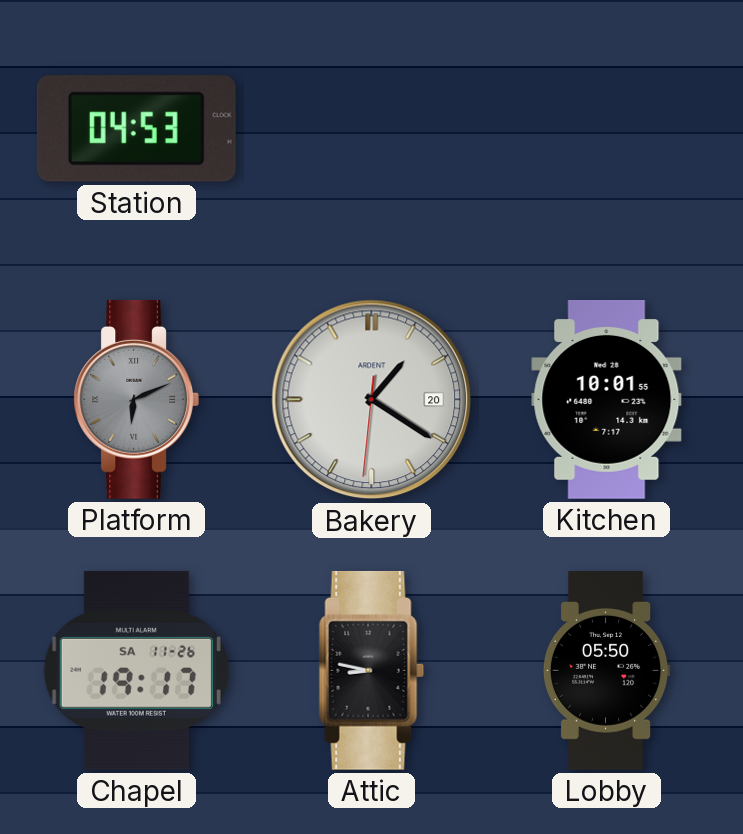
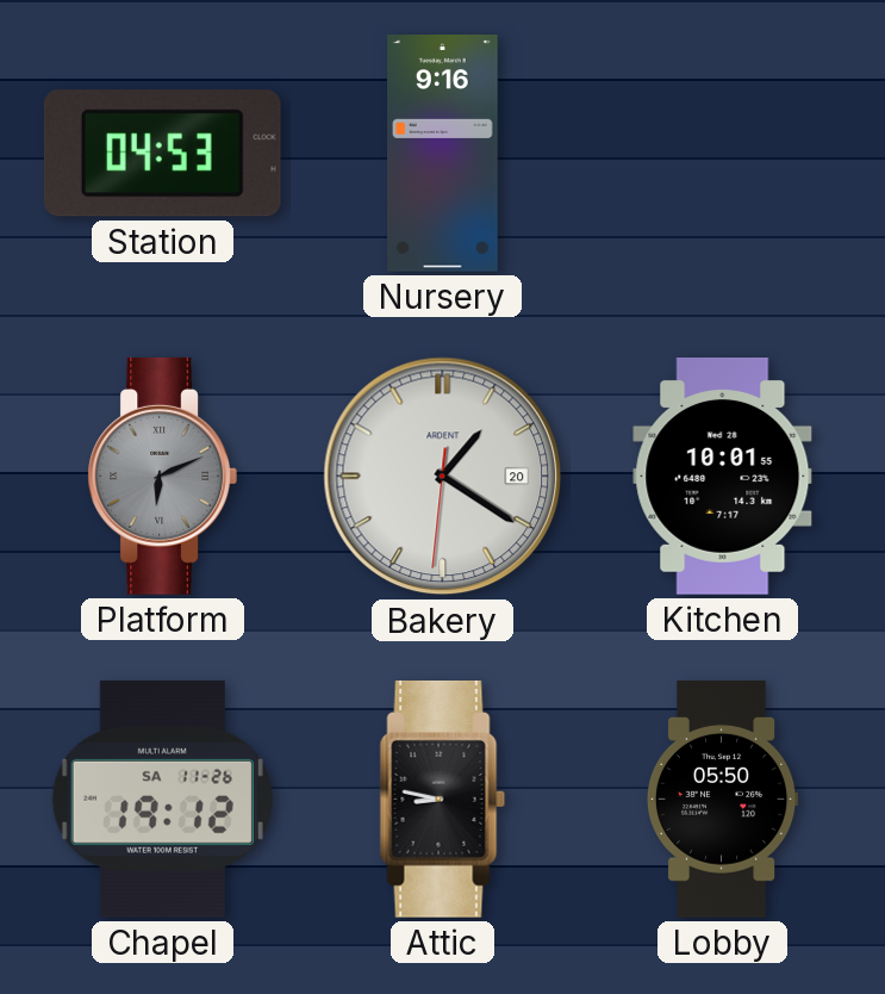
Nursery: none -> 9:16
Chapel: 19:17 -> 19:12
